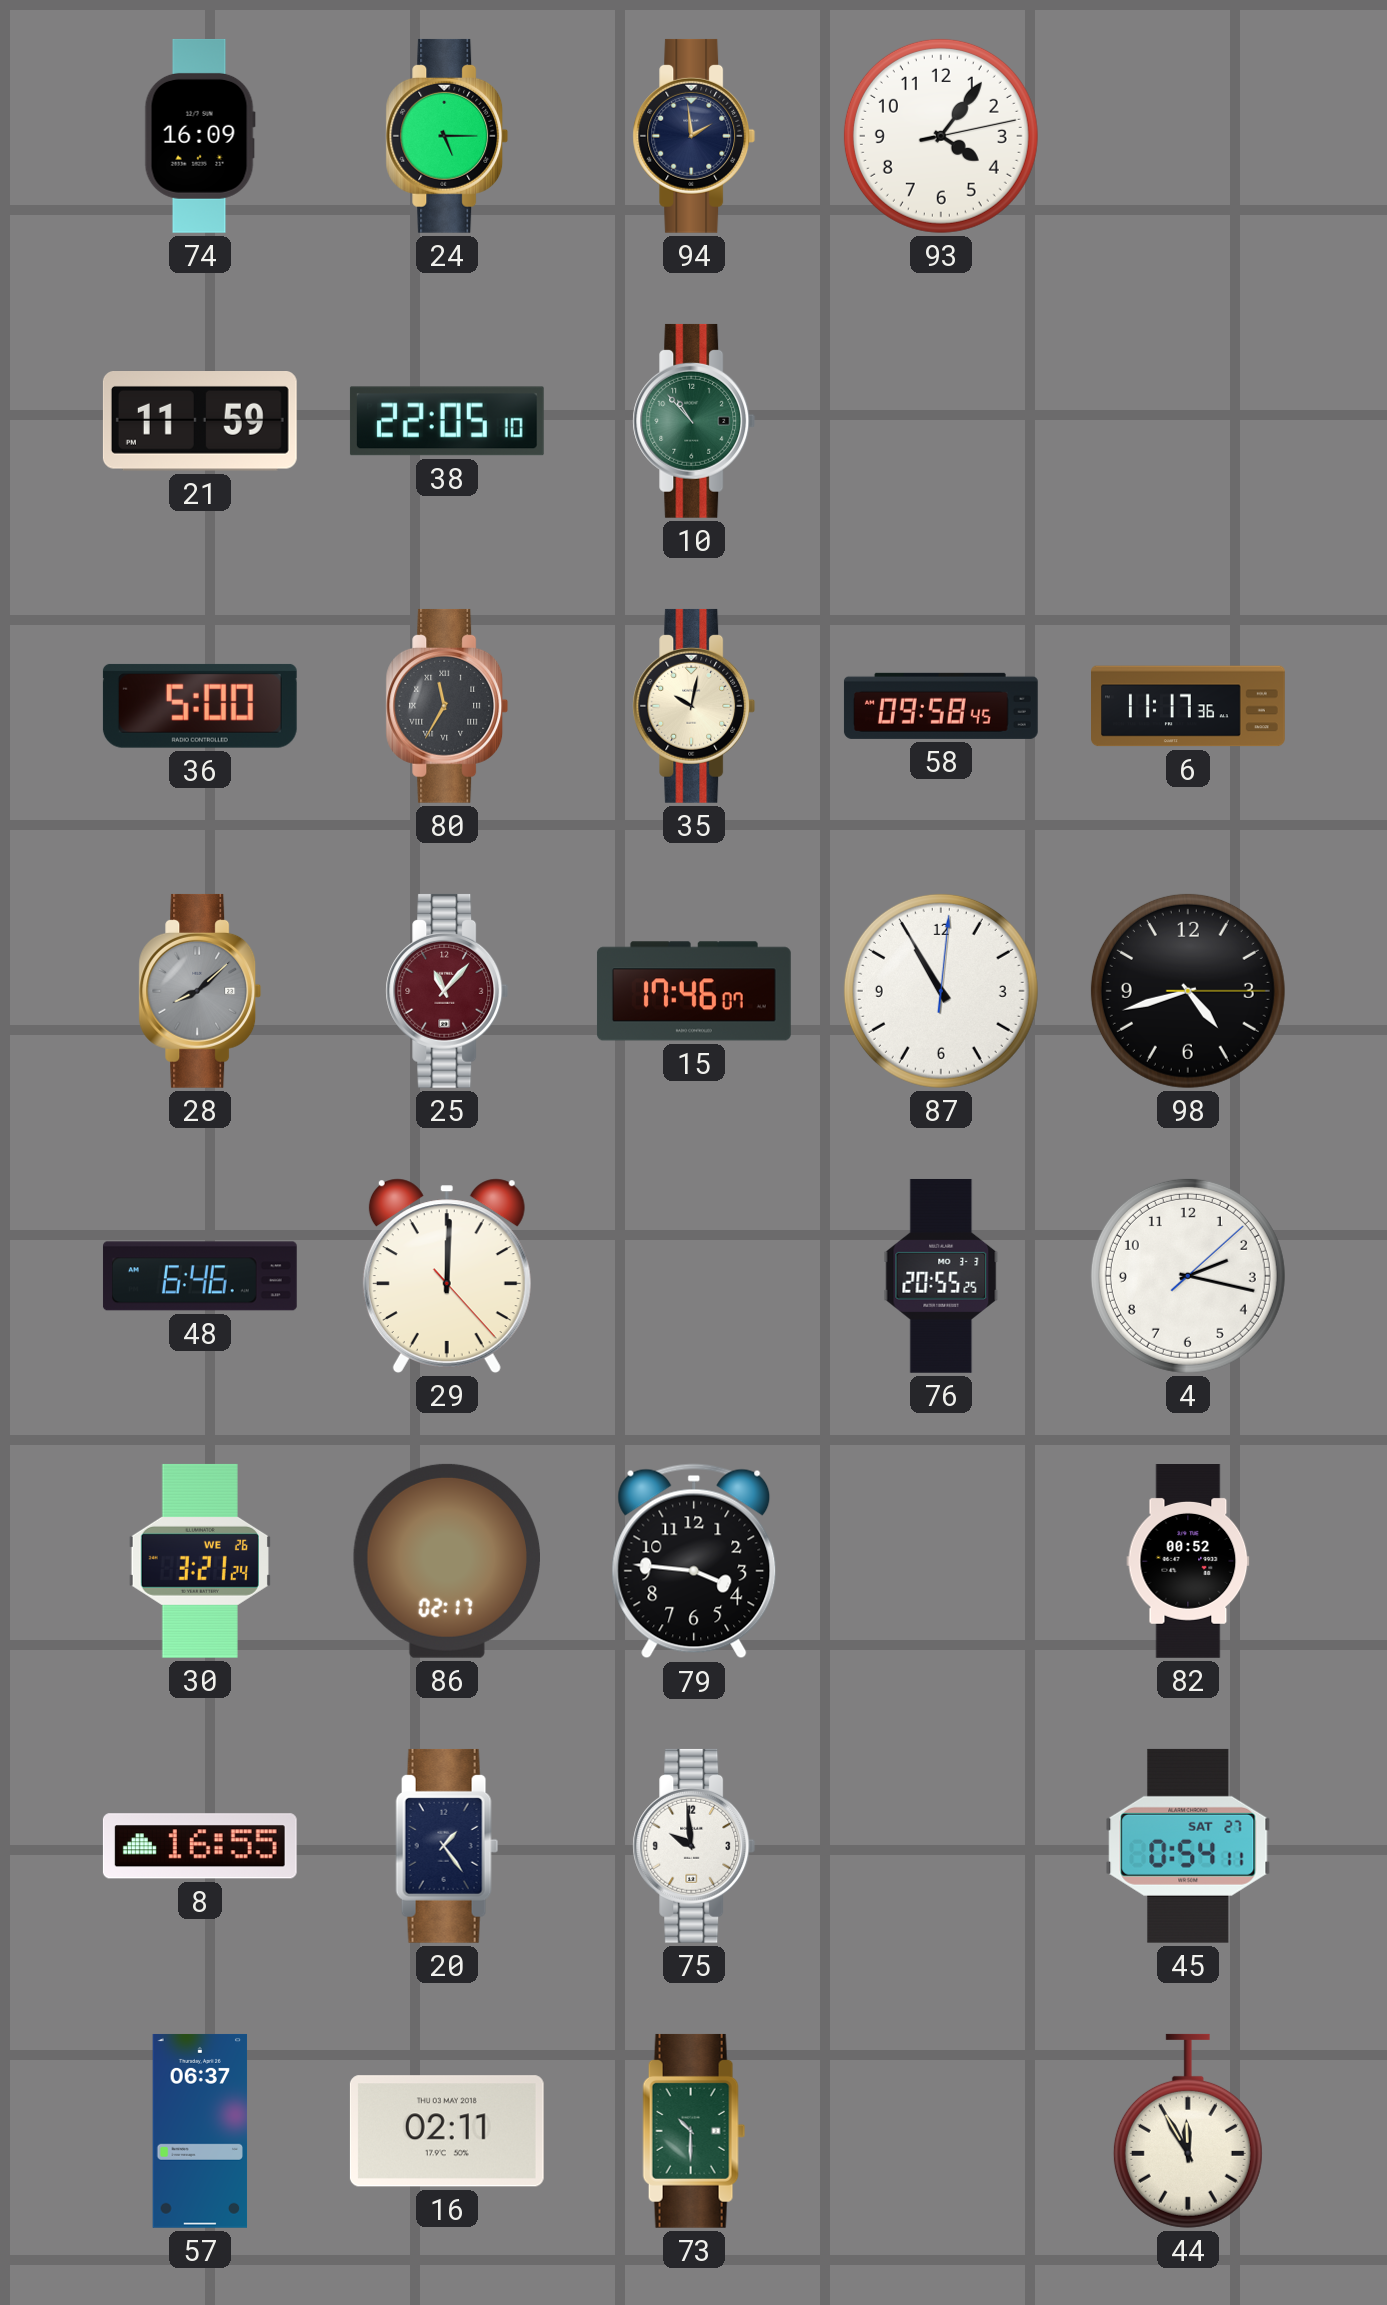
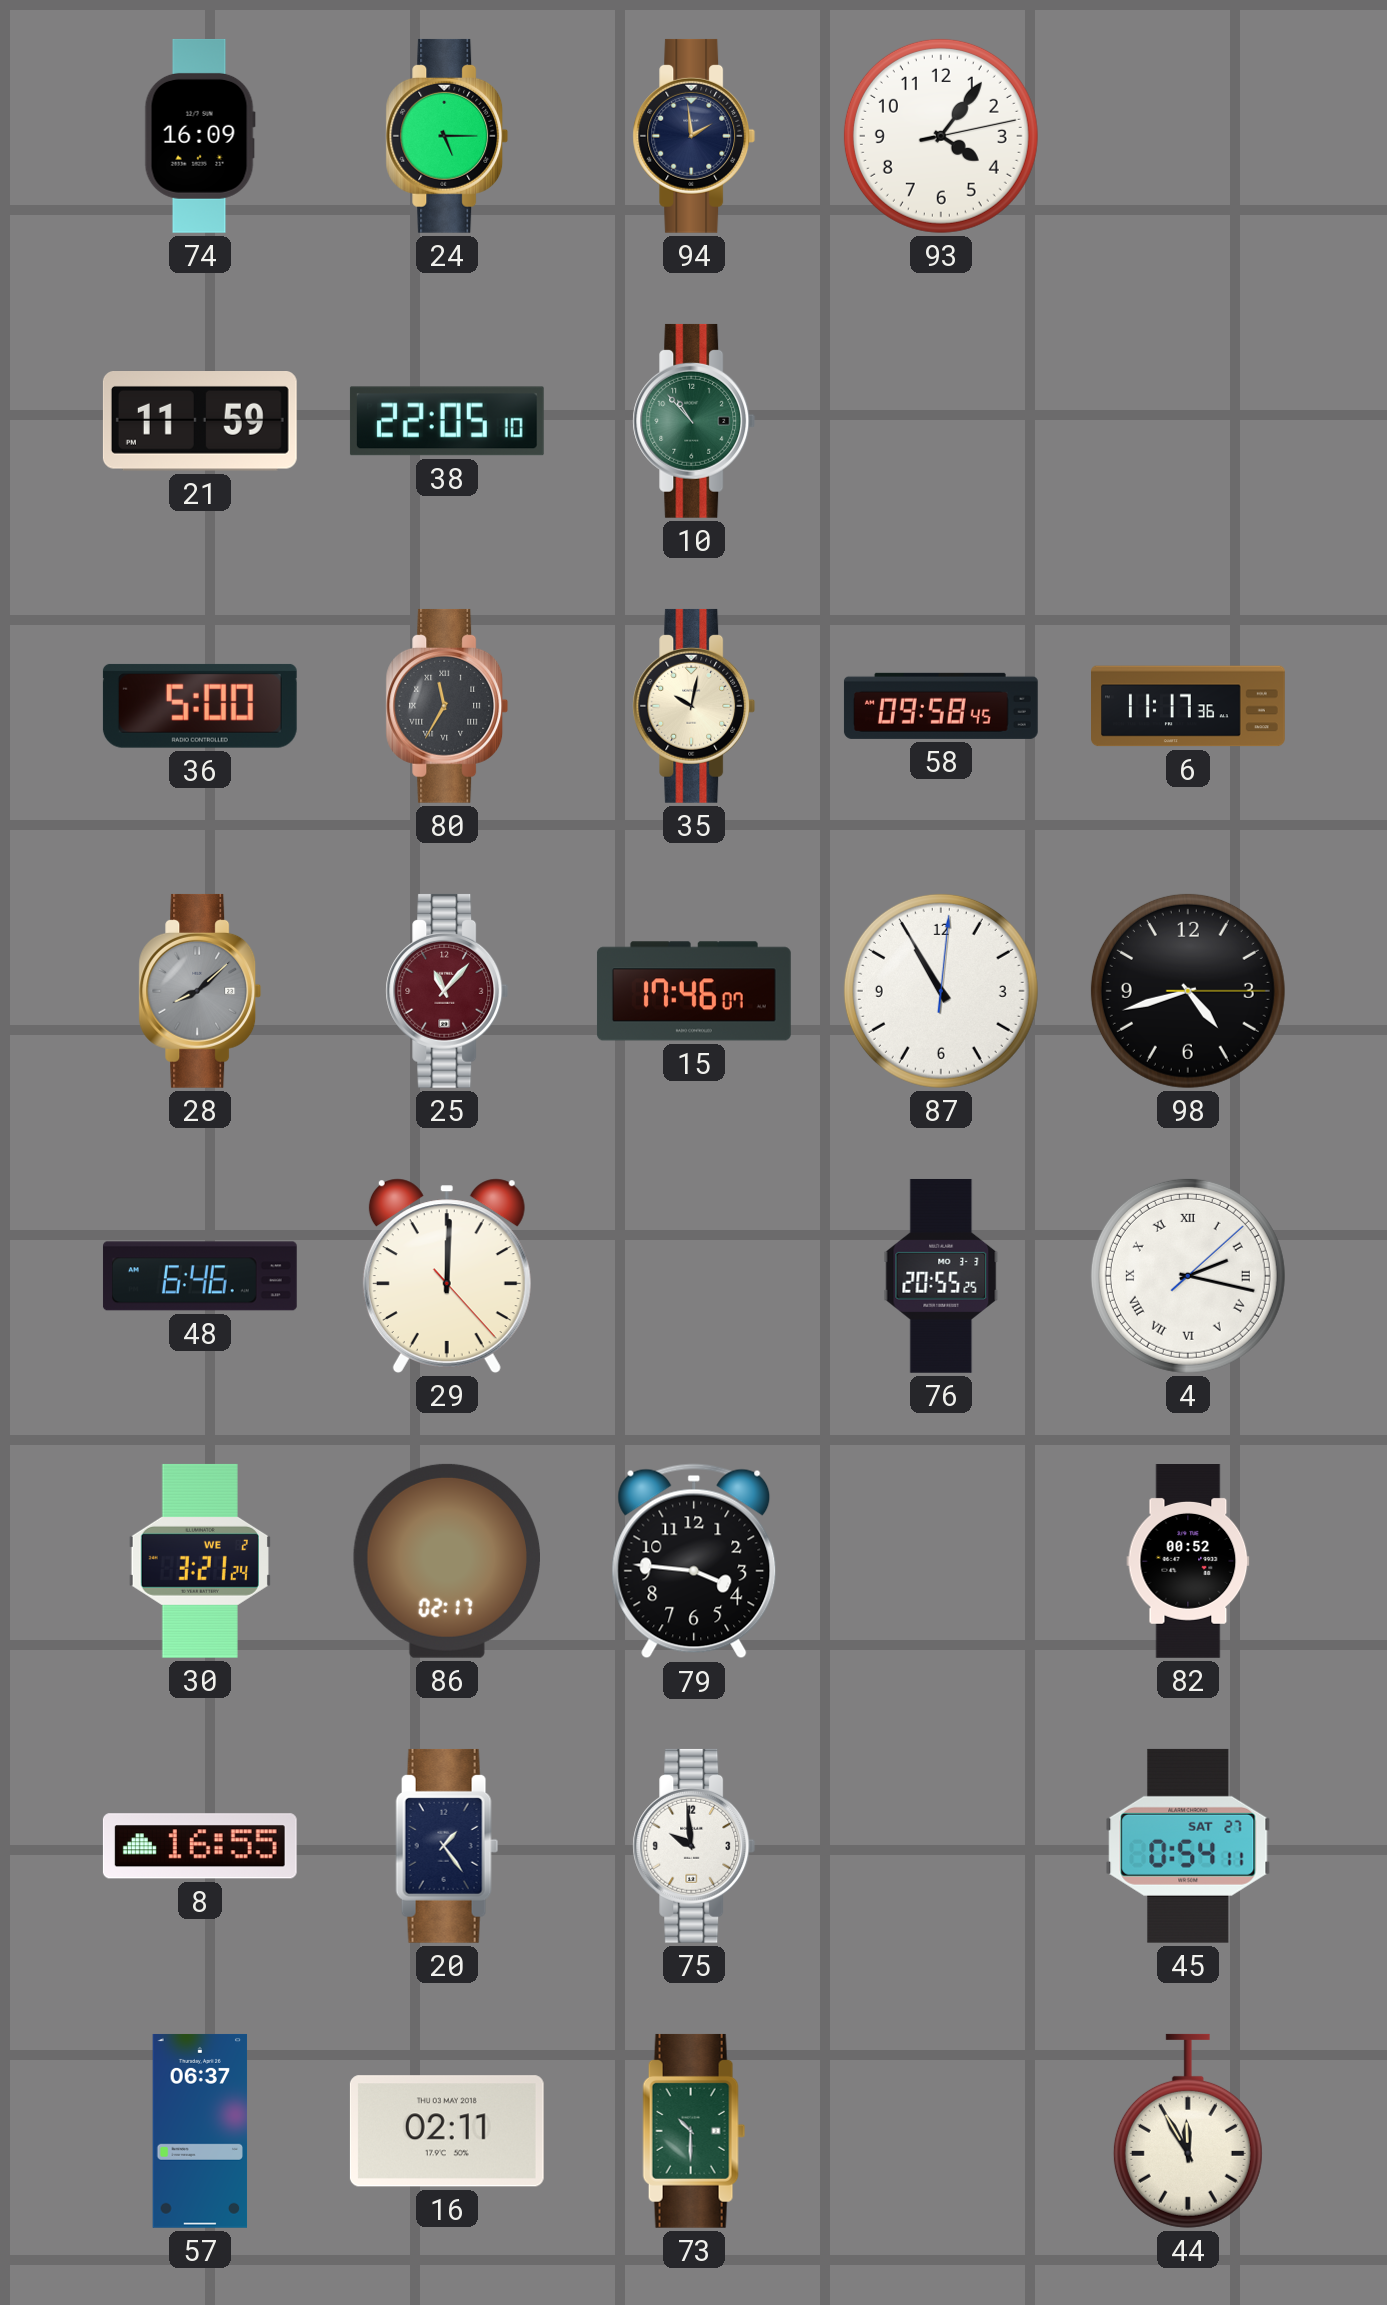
4 numerals: Arabic -> Roman
30 date: WE 26 -> WE 2
